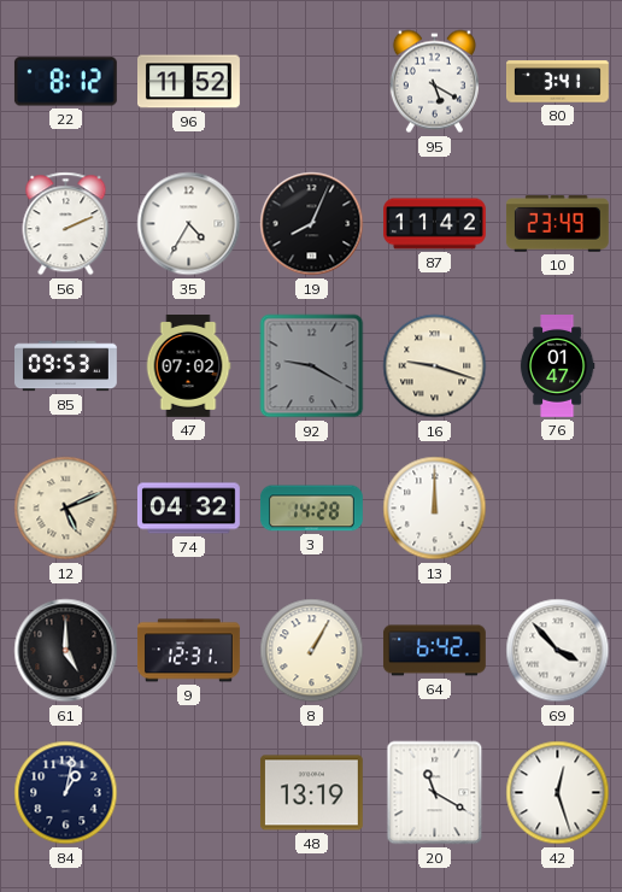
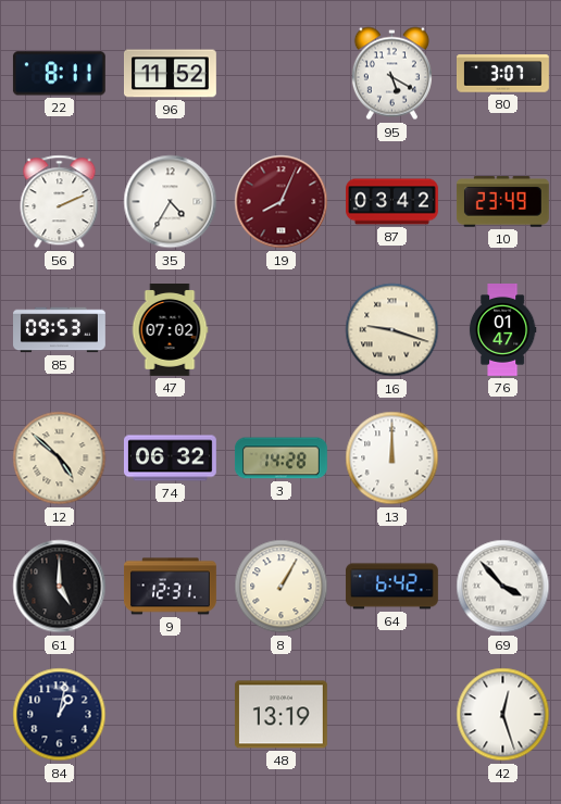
22: 8:12 -> 8:11
80: 3:41 -> 3:07
19 dial: black -> burgundy
87: 11:42 -> 03:42
92: 9:20 -> none
12: 5:11 -> 4:52
74: 04:32 -> 06:32
20: 11:20 -> none
